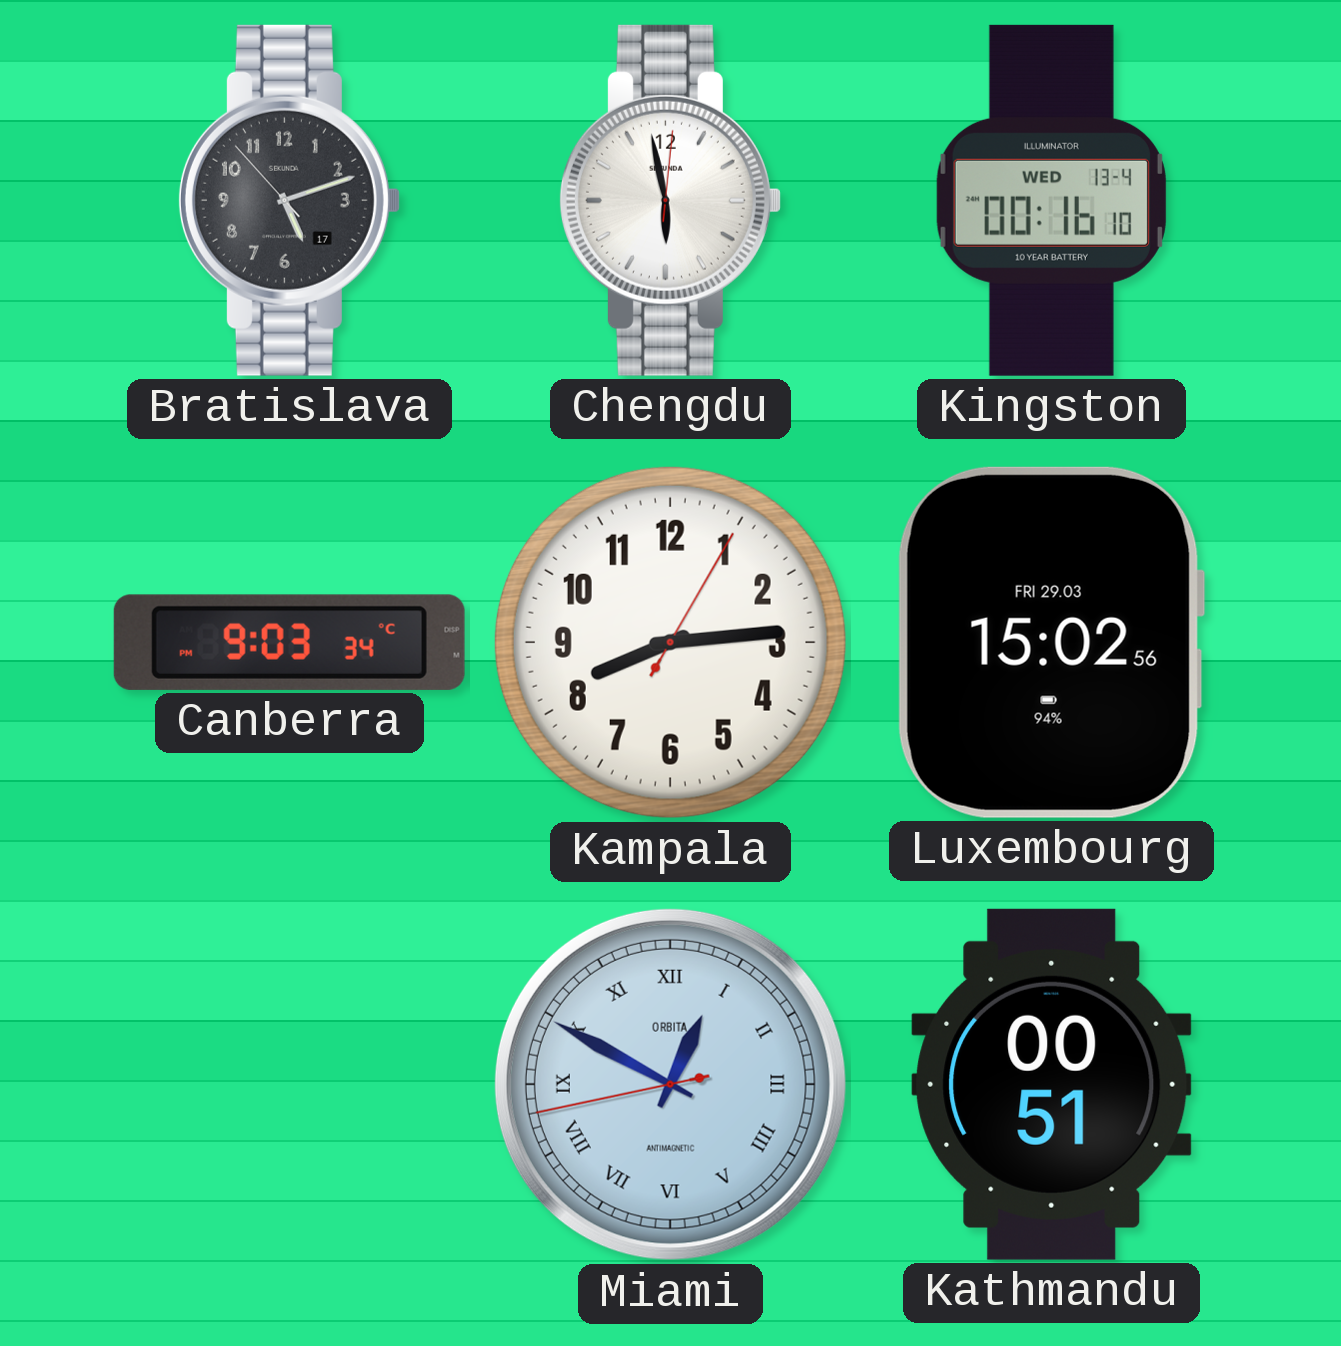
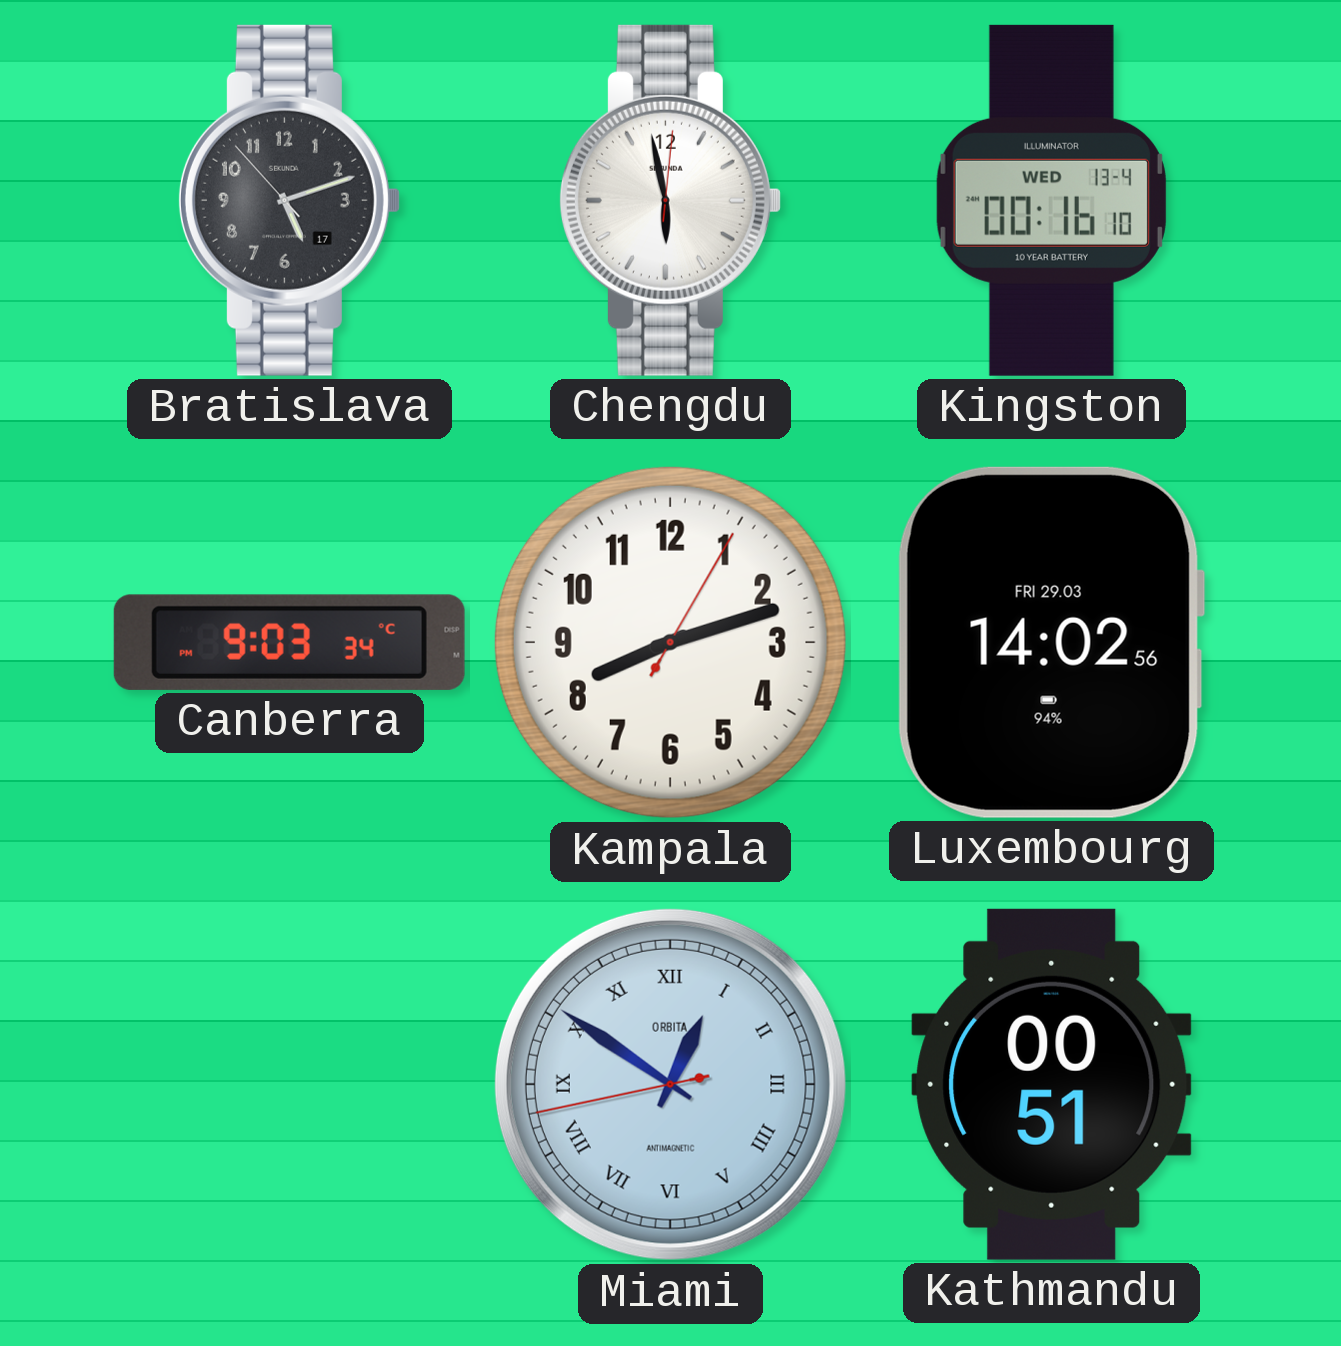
Kampala: 8:14 -> 8:12
Luxembourg: 15:02 -> 14:02
Miami: 12:49 -> 12:50
